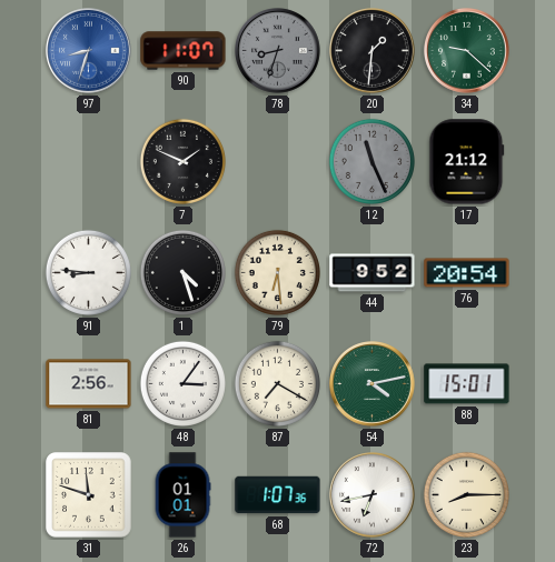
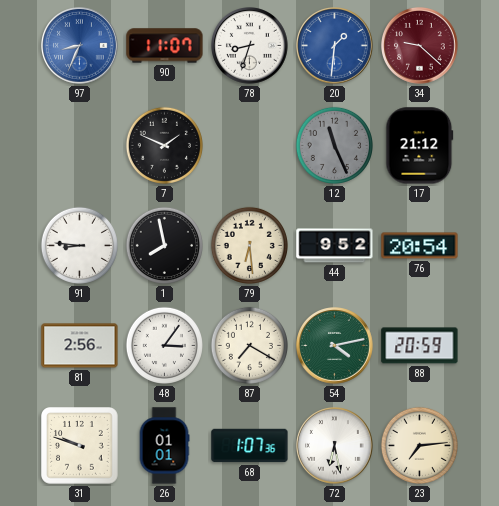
97: 8:33 -> 8:34
78 dial: grey -> white
20 dial: black -> blue
34 dial: green -> burgundy
1: 4:27 -> 7:58
88: 15:01 -> 20:59
31: 11:48 -> 9:48
72: 6:43 -> 6:28
23: 8:15 -> 7:14
